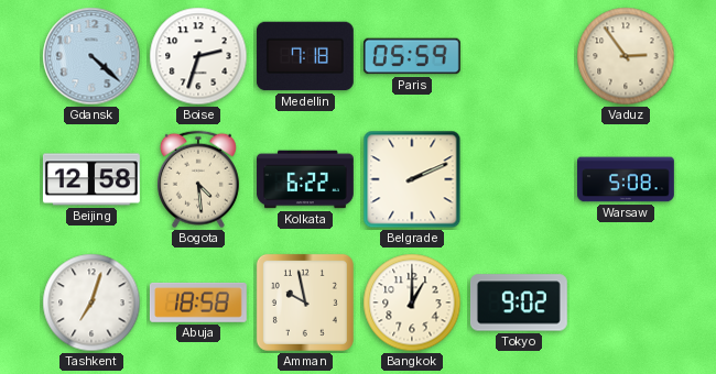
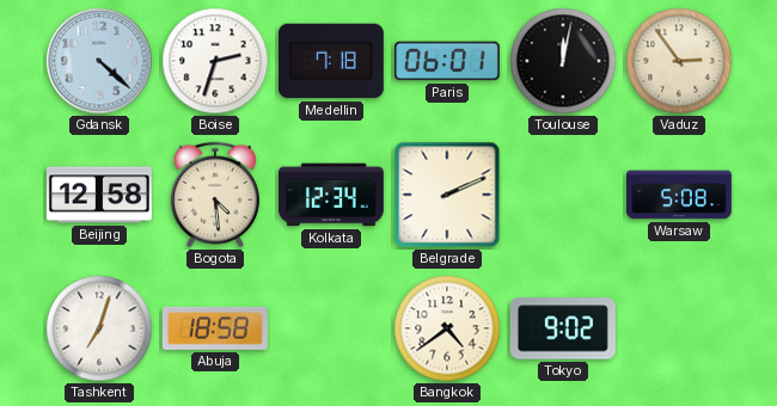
Paris: 05:59 -> 06:01
Toulouse: none -> 12:02
Kolkata: 6:22 -> 12:34
Amman: 9:58 -> none
Bangkok: 1:00 -> 4:39
